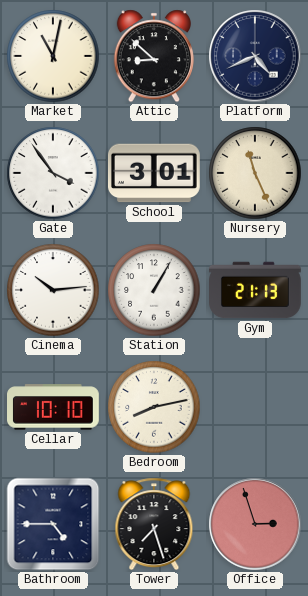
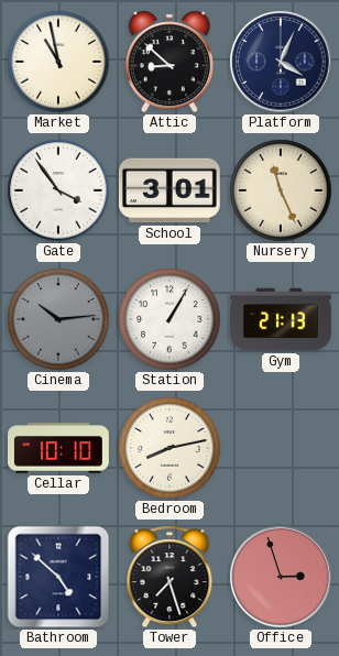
Market: 11:02 -> 10:58
Platform: 4:41 -> 4:04
Cinema dial: white -> grey
Bathroom: 4:45 -> 4:52
